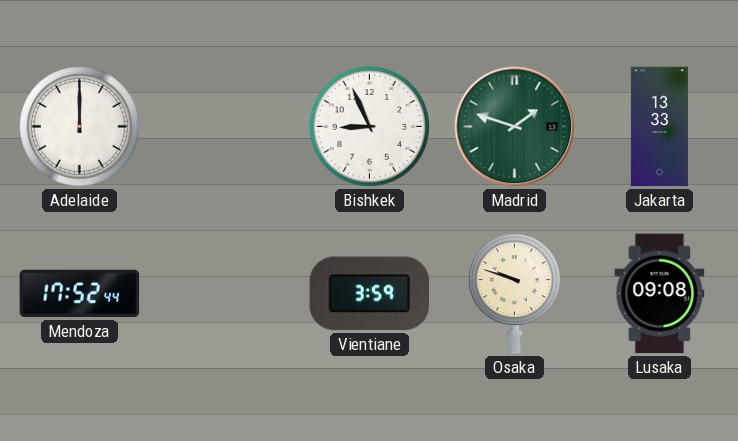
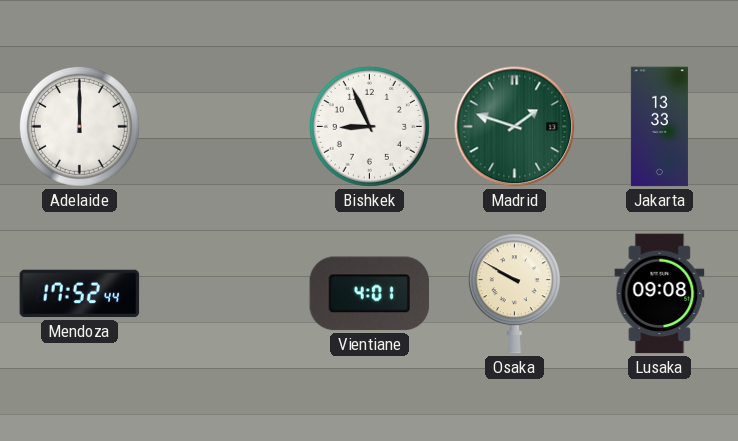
Vientiane: 3:59 -> 4:01
Osaka: 9:48 -> 9:50
